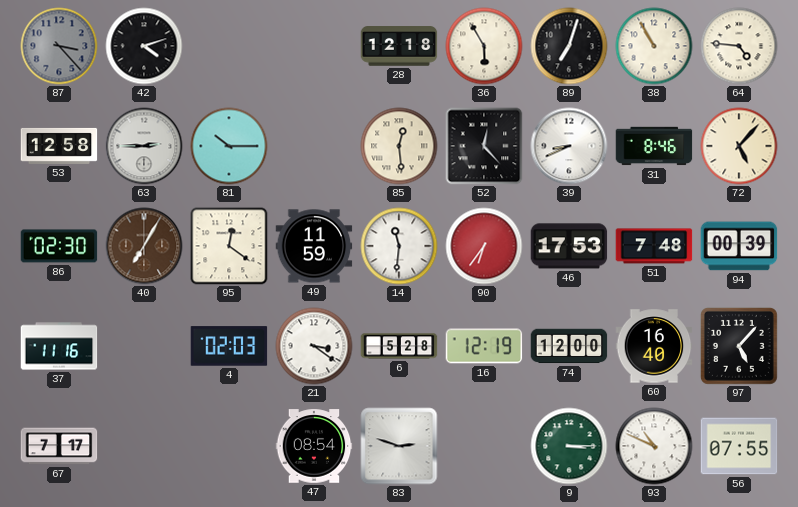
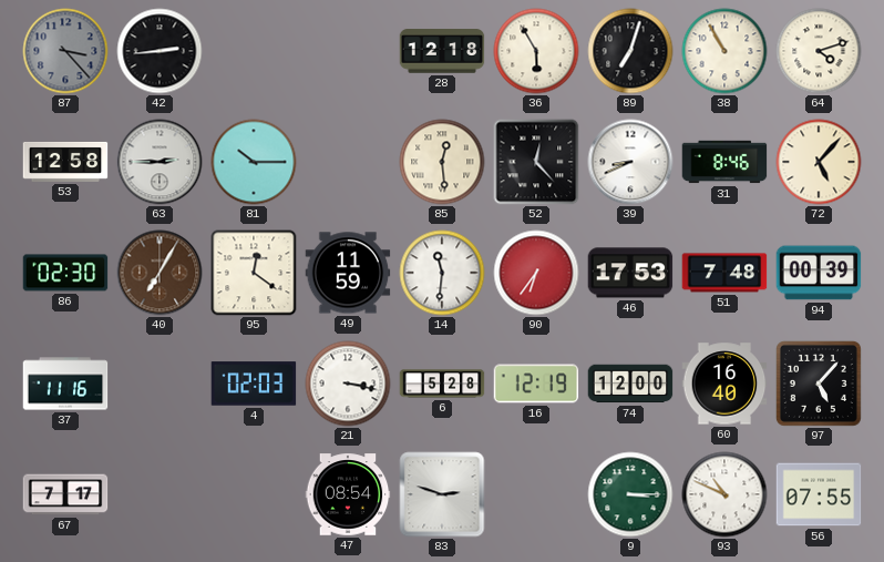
42: 4:12 -> 2:44
64: 4:46 -> 4:12
21: 3:21 -> 3:17
